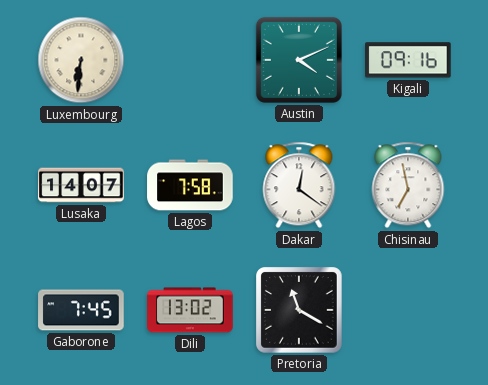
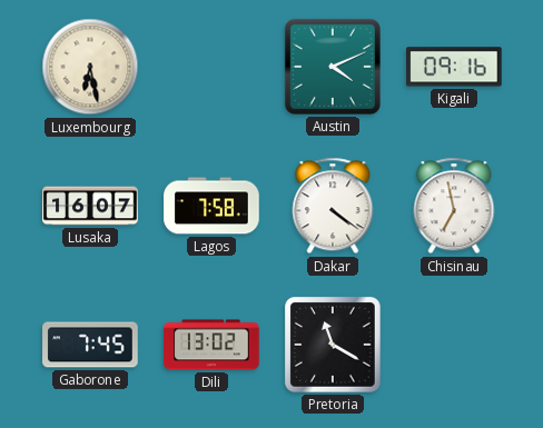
Luxembourg: 6:31 -> 6:28
Lusaka: 14:07 -> 16:07
Dakar: 12:21 -> 4:21
